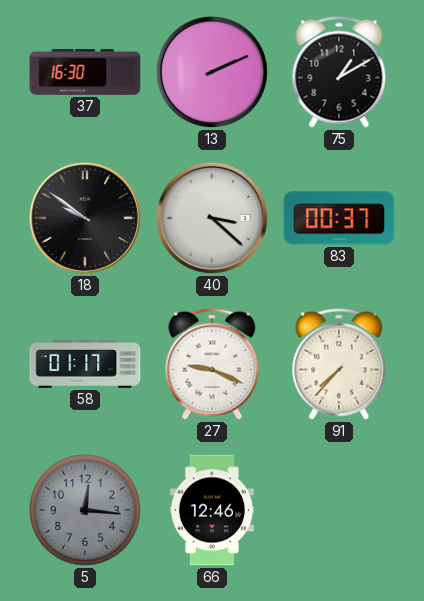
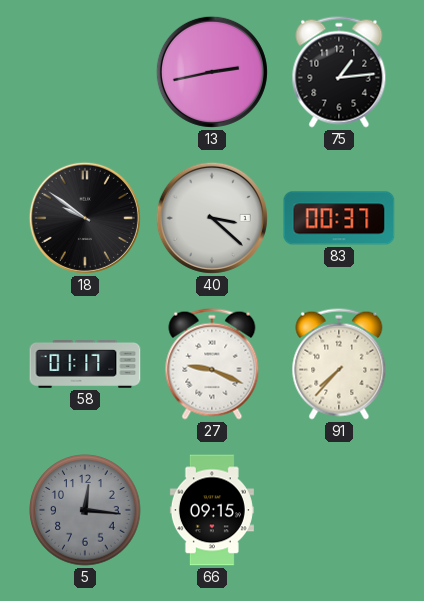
37: 16:30 -> none
13: 2:11 -> 2:43
75: 1:10 -> 1:14
66: 12:46 -> 09:15
